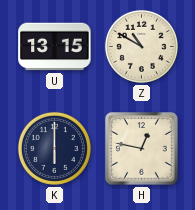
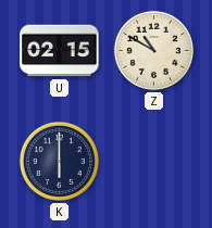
U: 13:15 -> 02:15
H: 12:47 -> none
